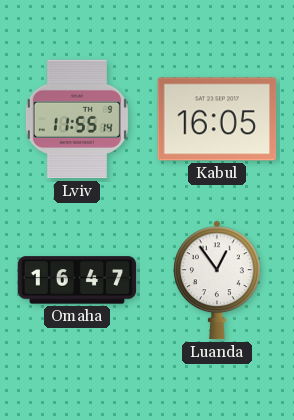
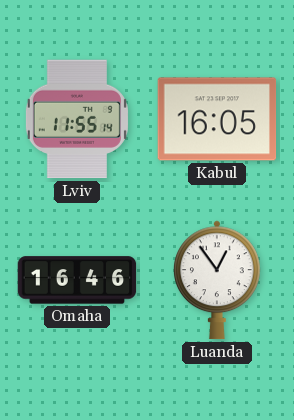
Omaha: 16:47 -> 16:46
